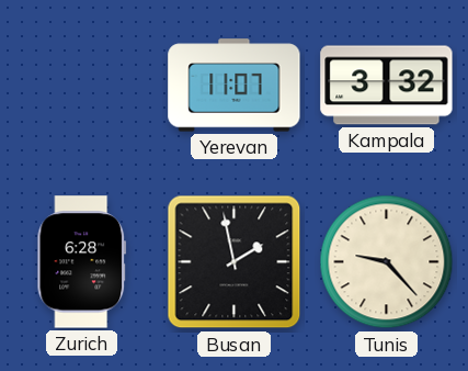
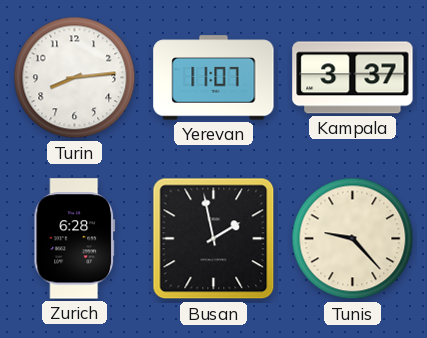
Turin: none -> 8:14
Kampala: 3:32 -> 3:37
